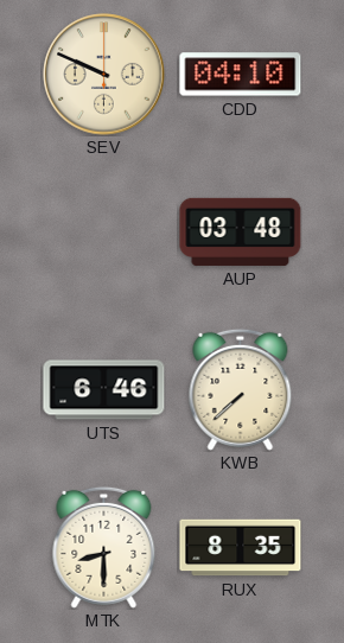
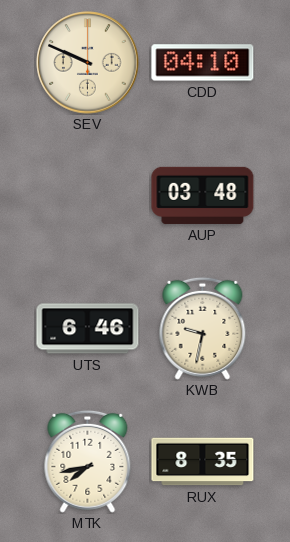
KWB: 7:38 -> 9:32
MTK: 8:30 -> 7:43
